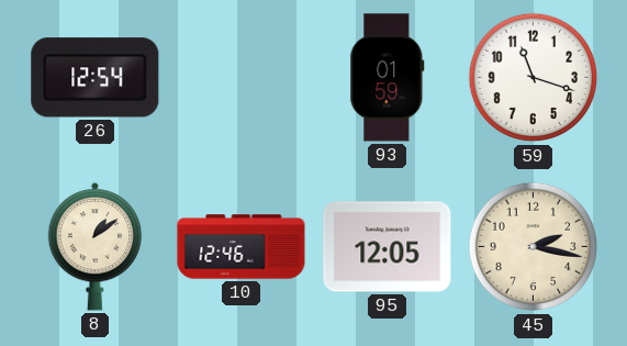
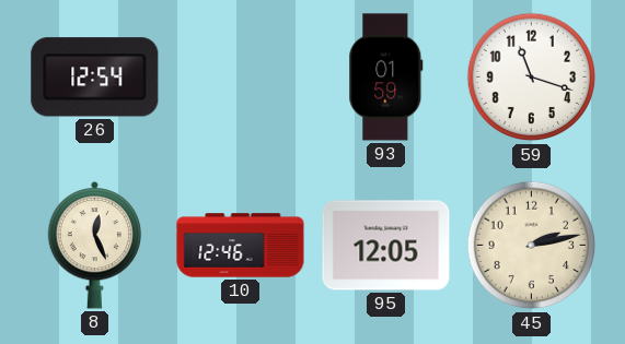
8: 1:09 -> 12:26
45: 2:17 -> 2:13
